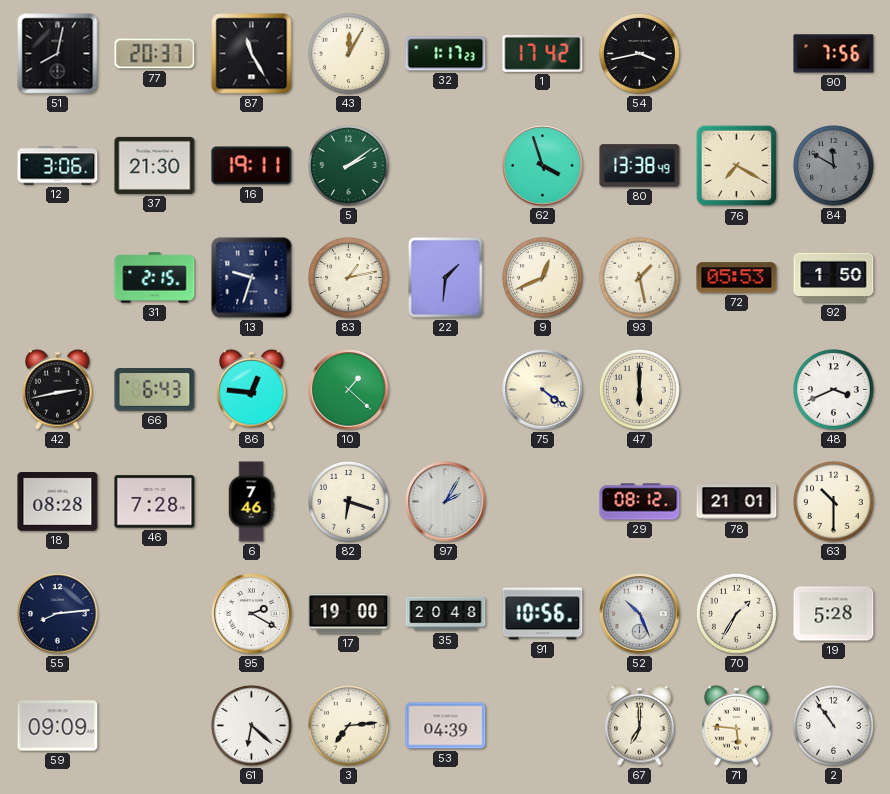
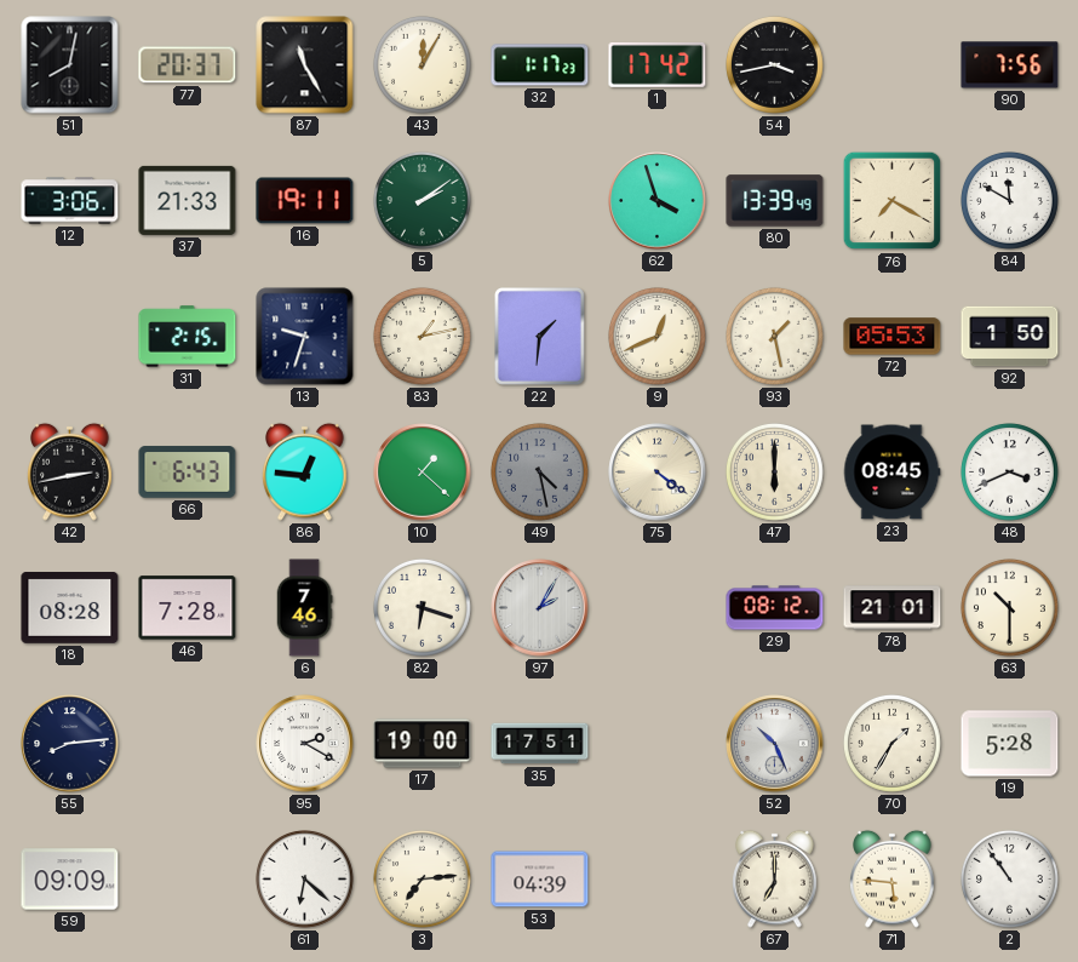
37: 21:30 -> 21:33
80: 13:38 -> 13:39
84 dial: grey -> white
49: none -> 4:28
23: none -> 08:45
35: 20:48 -> 17:51
91: 10:56 -> none
